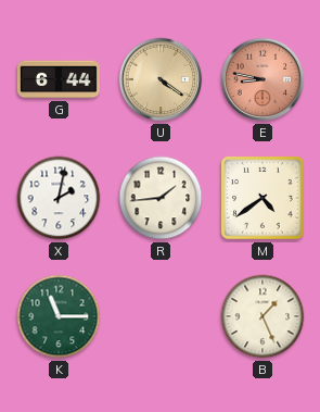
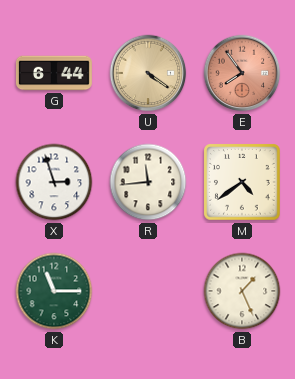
E: 8:47 -> 7:54
X: 2:02 -> 2:57
R: 1:44 -> 11:44
